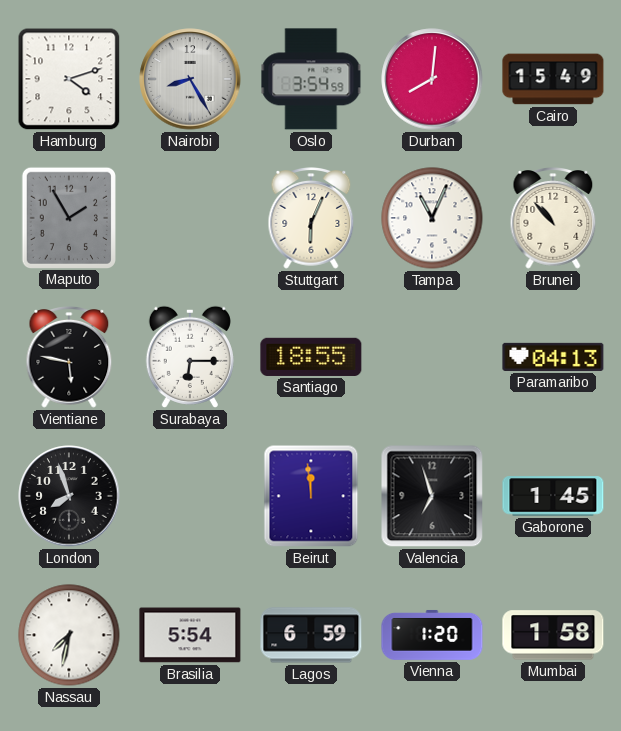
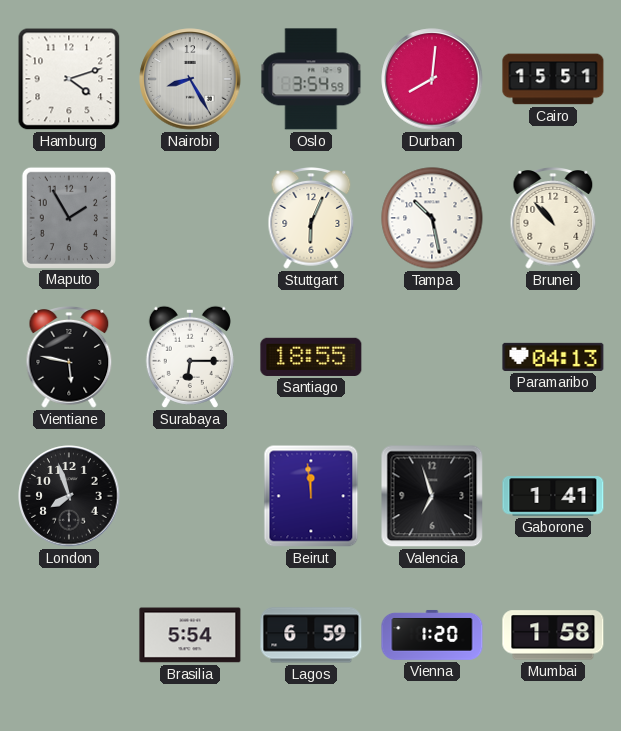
Cairo: 15:49 -> 15:51
Tampa: 11:04 -> 10:28
Gaborone: 1:45 -> 1:41
Nassau: 7:32 -> none
